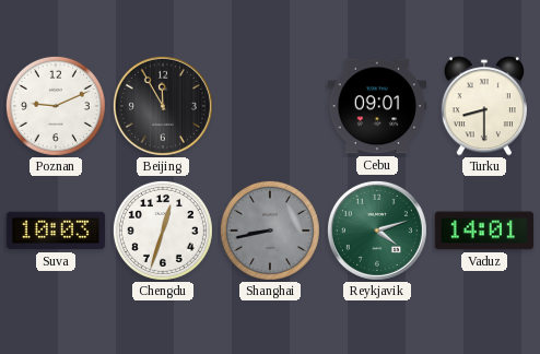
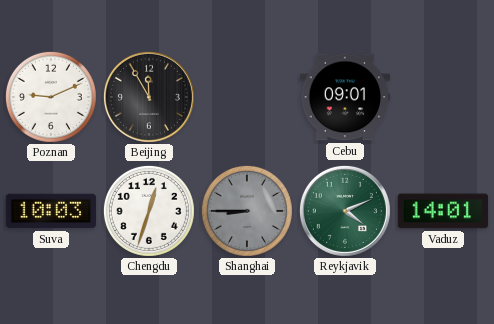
Turku: 8:30 -> none
Shanghai: 8:43 -> 8:45
Reykjavik: 4:12 -> 4:11
